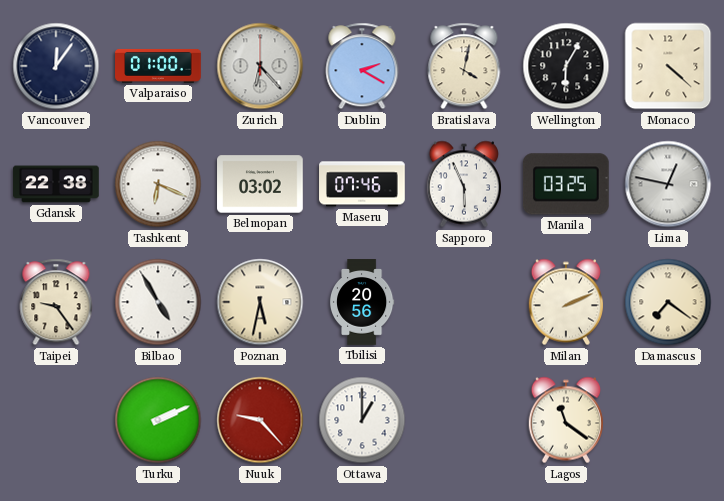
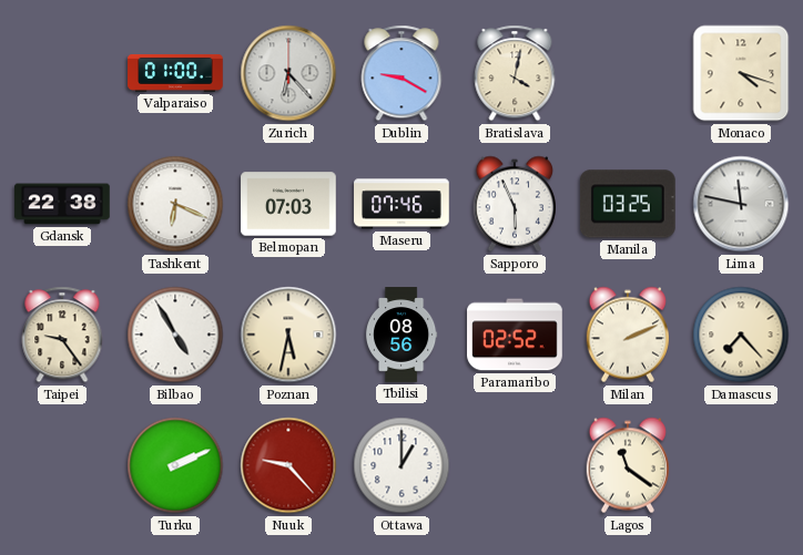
Vancouver: 12:06 -> none
Dublin: 2:20 -> 9:20
Wellington: 6:05 -> none
Monaco: 4:22 -> 4:18
Belmopan: 03:02 -> 07:03
Lima: 12:47 -> 11:47
Tbilisi: 20:56 -> 08:56
Paramaribo: none -> 02:52
Damascus: 7:21 -> 7:23
